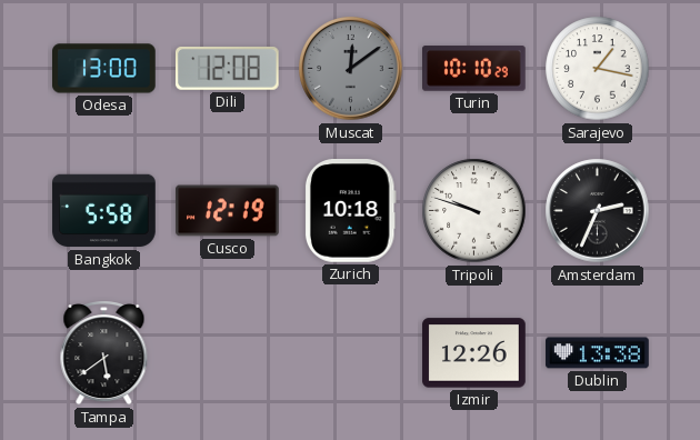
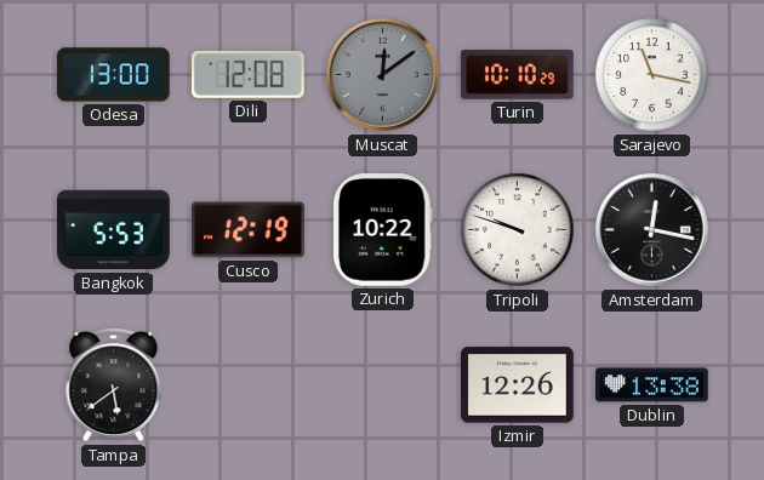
Sarajevo: 1:17 -> 11:17
Bangkok: 5:58 -> 5:53
Zurich: 10:18 -> 10:22
Amsterdam: 2:34 -> 12:17
